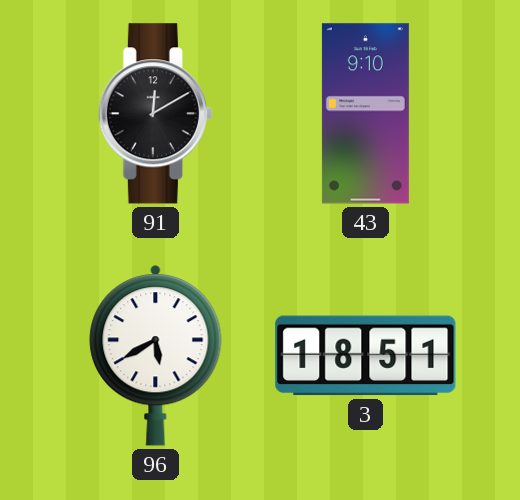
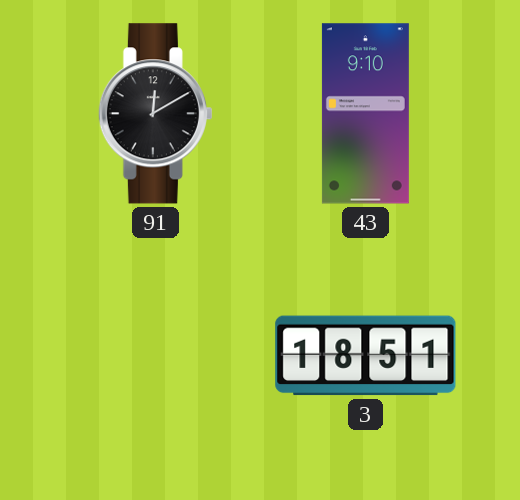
96: 5:40 -> none
